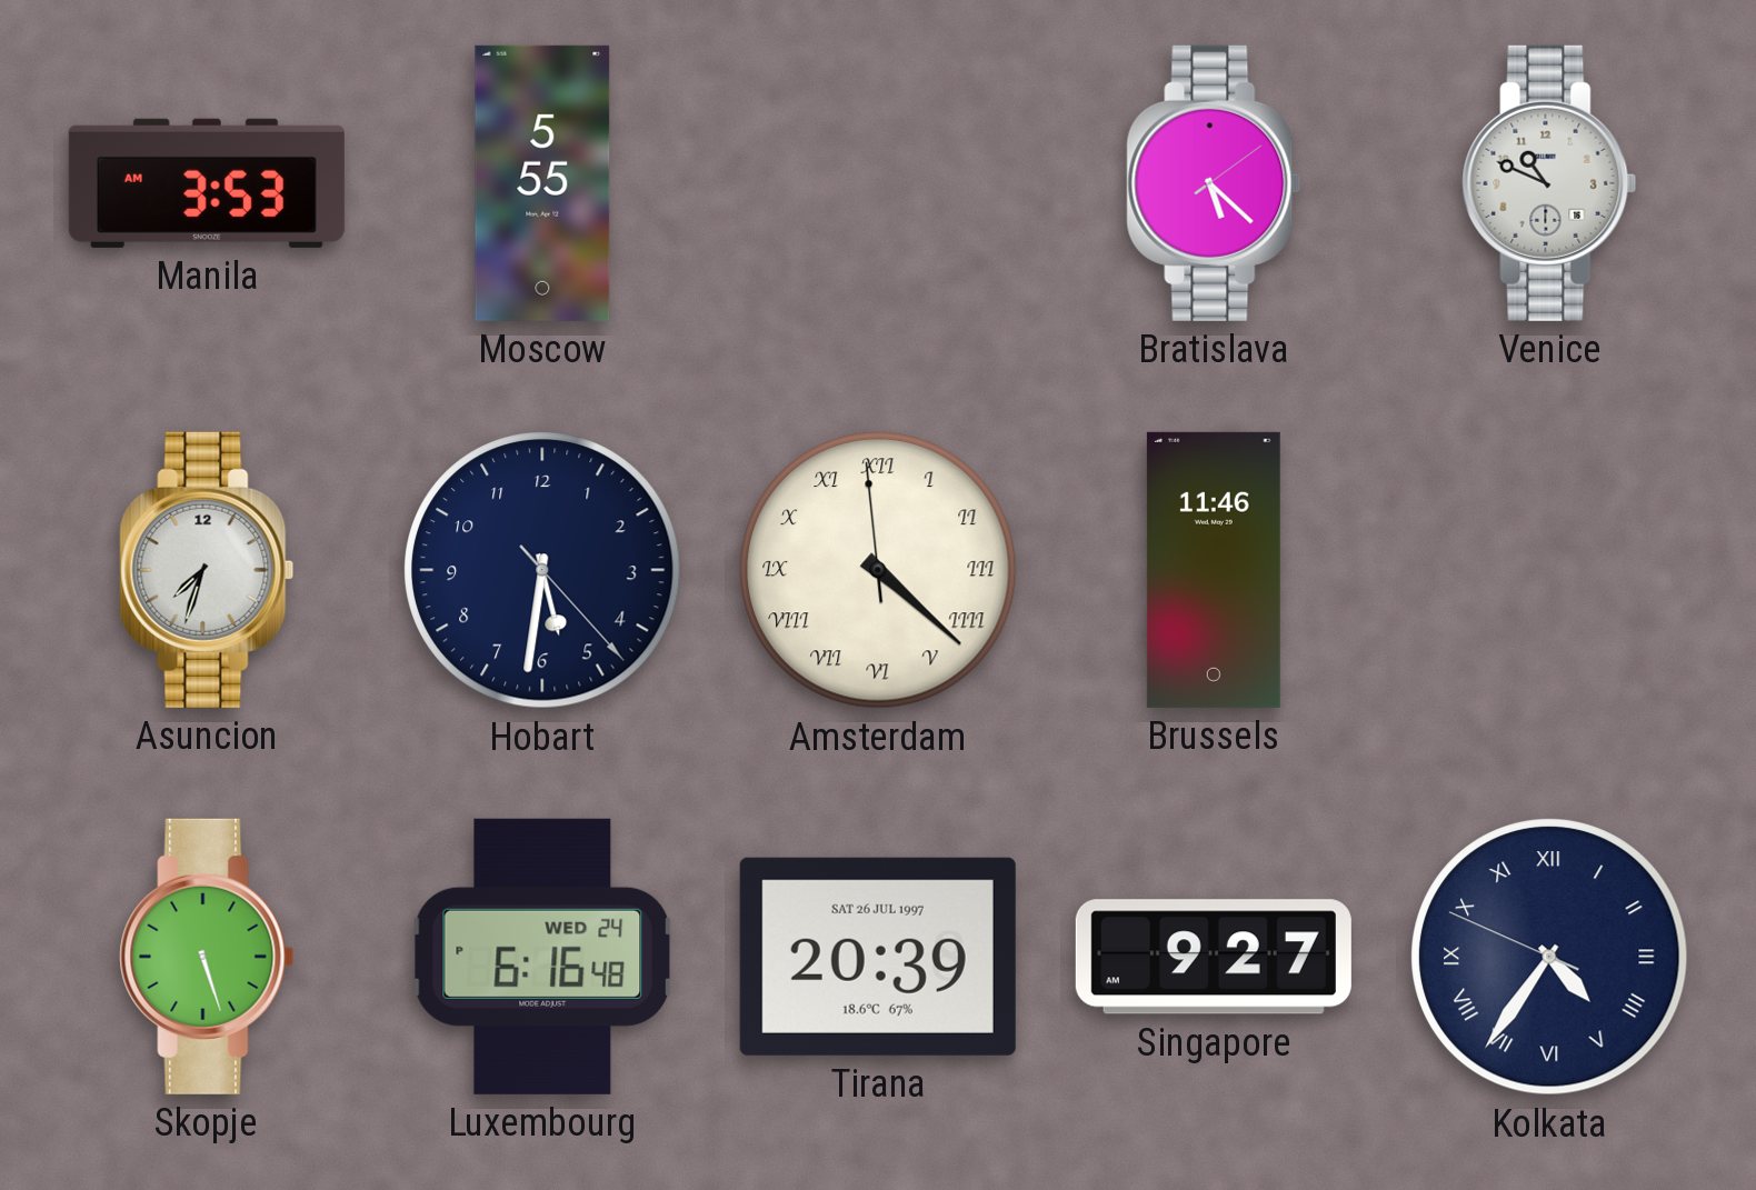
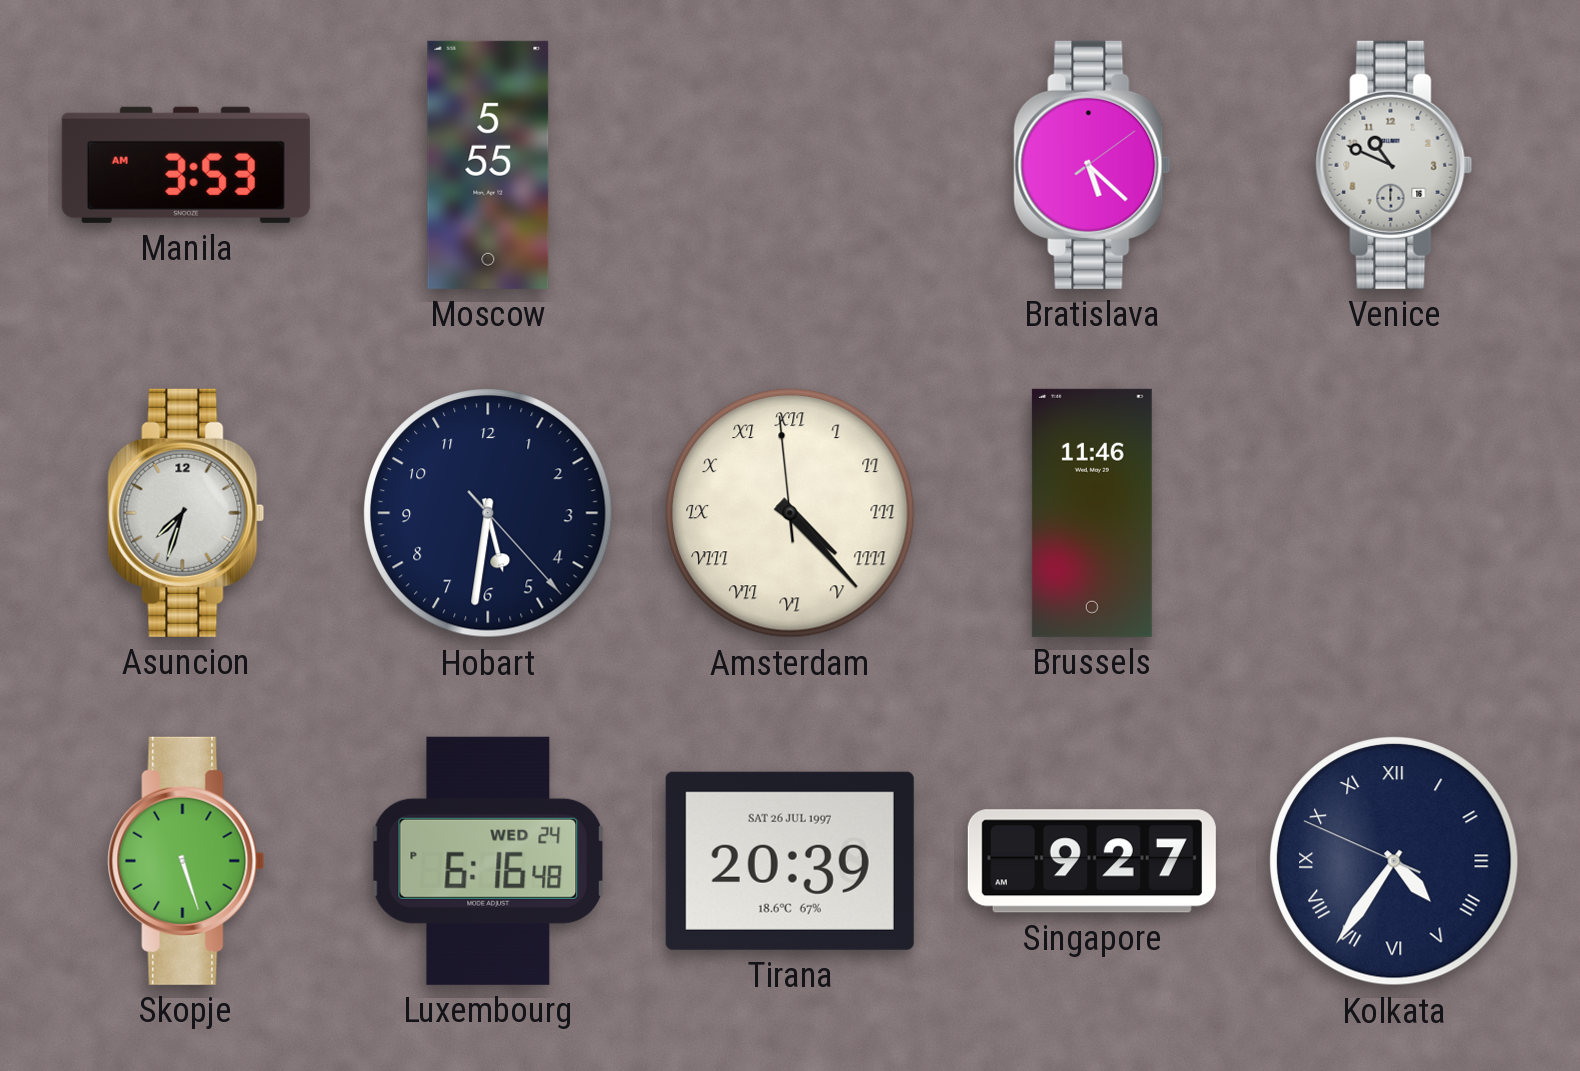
Amsterdam: 4:21 -> 4:22
